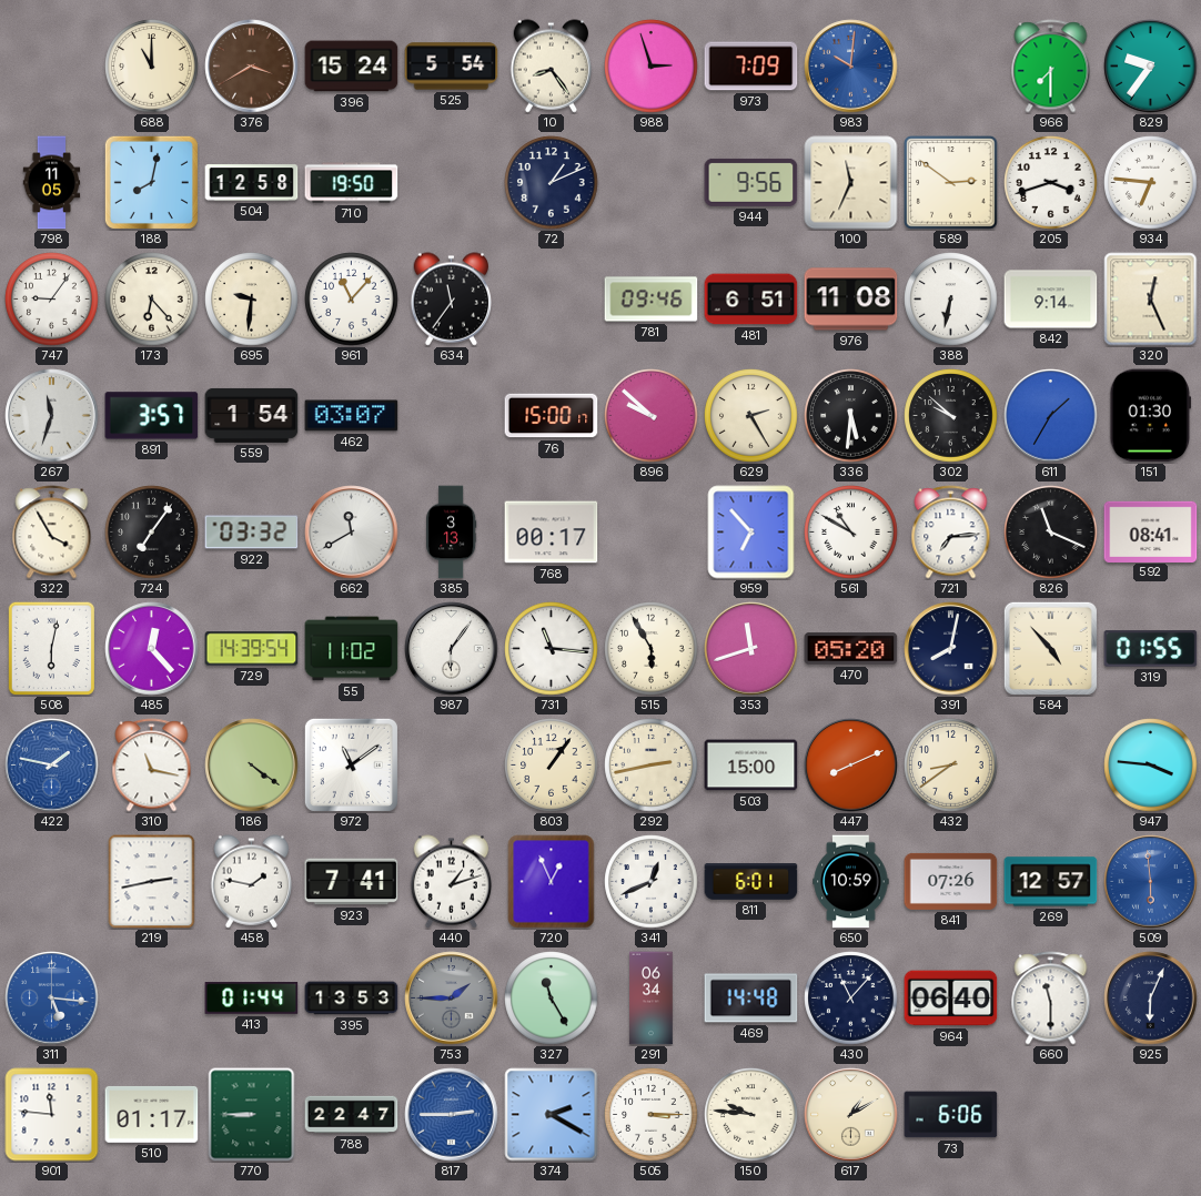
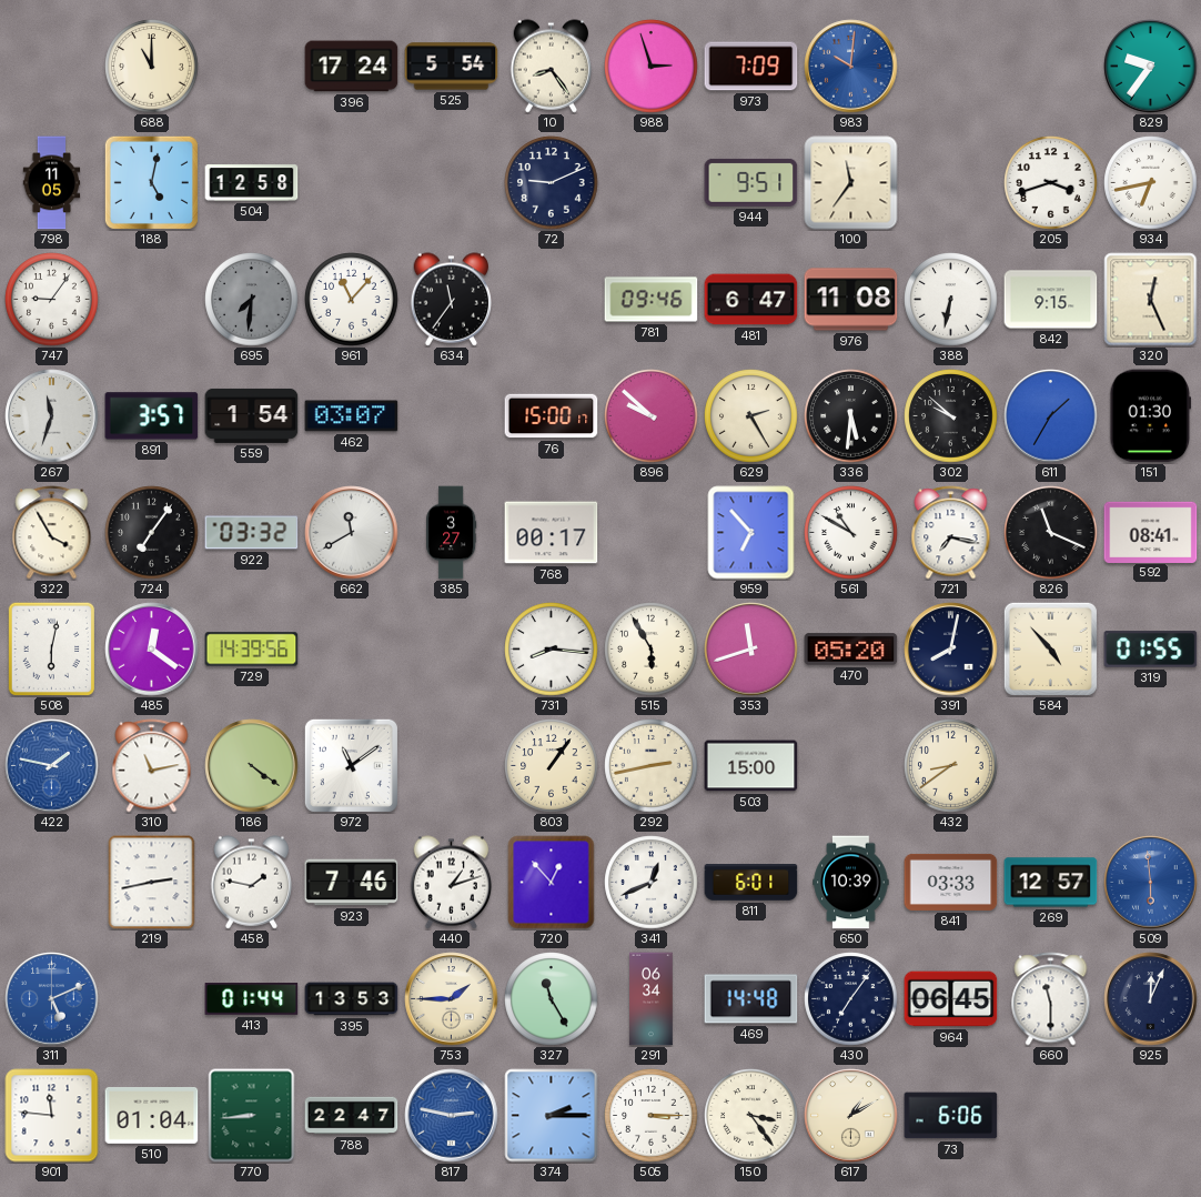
376: 3:40 -> none
396: 15:24 -> 17:24
966: 7:30 -> none
188: 8:02 -> 5:02
710: 19:50 -> none
72: 1:11 -> 9:11
944: 9:56 -> 9:51
100: 11:34 -> 11:36
589: 2:51 -> none
934: 6:46 -> 6:43
173: 6:23 -> none
695: 9:31 -> 7:31
695 dial: cream -> grey
481: 6:51 -> 6:47
842: 9:14 -> 9:15
385: 3:13 -> 3:27
721: 7:14 -> 7:17
485: 12:23 -> 12:21
729: 14:39:54 -> 14:39:56
55: 11:02 -> none
987: 6:06 -> none
731: 11:16 -> 8:16
310: 11:17 -> 11:13
447: 8:11 -> none
947: 3:46 -> none
923: 7:41 -> 7:46
720: 12:56 -> 12:53
650: 10:59 -> 10:39
841: 07:26 -> 03:33
311: 5:16 -> 5:11
753 dial: grey -> cream
430: 11:07 -> 7:06
964: 06:40 -> 06:45
925: 6:04 -> 12:04
510: 01:17 -> 01:04
770: 8:45 -> 8:44
817: 2:45 -> 2:47
374: 2:20 -> 2:15
150: 9:46 -> 3:24
